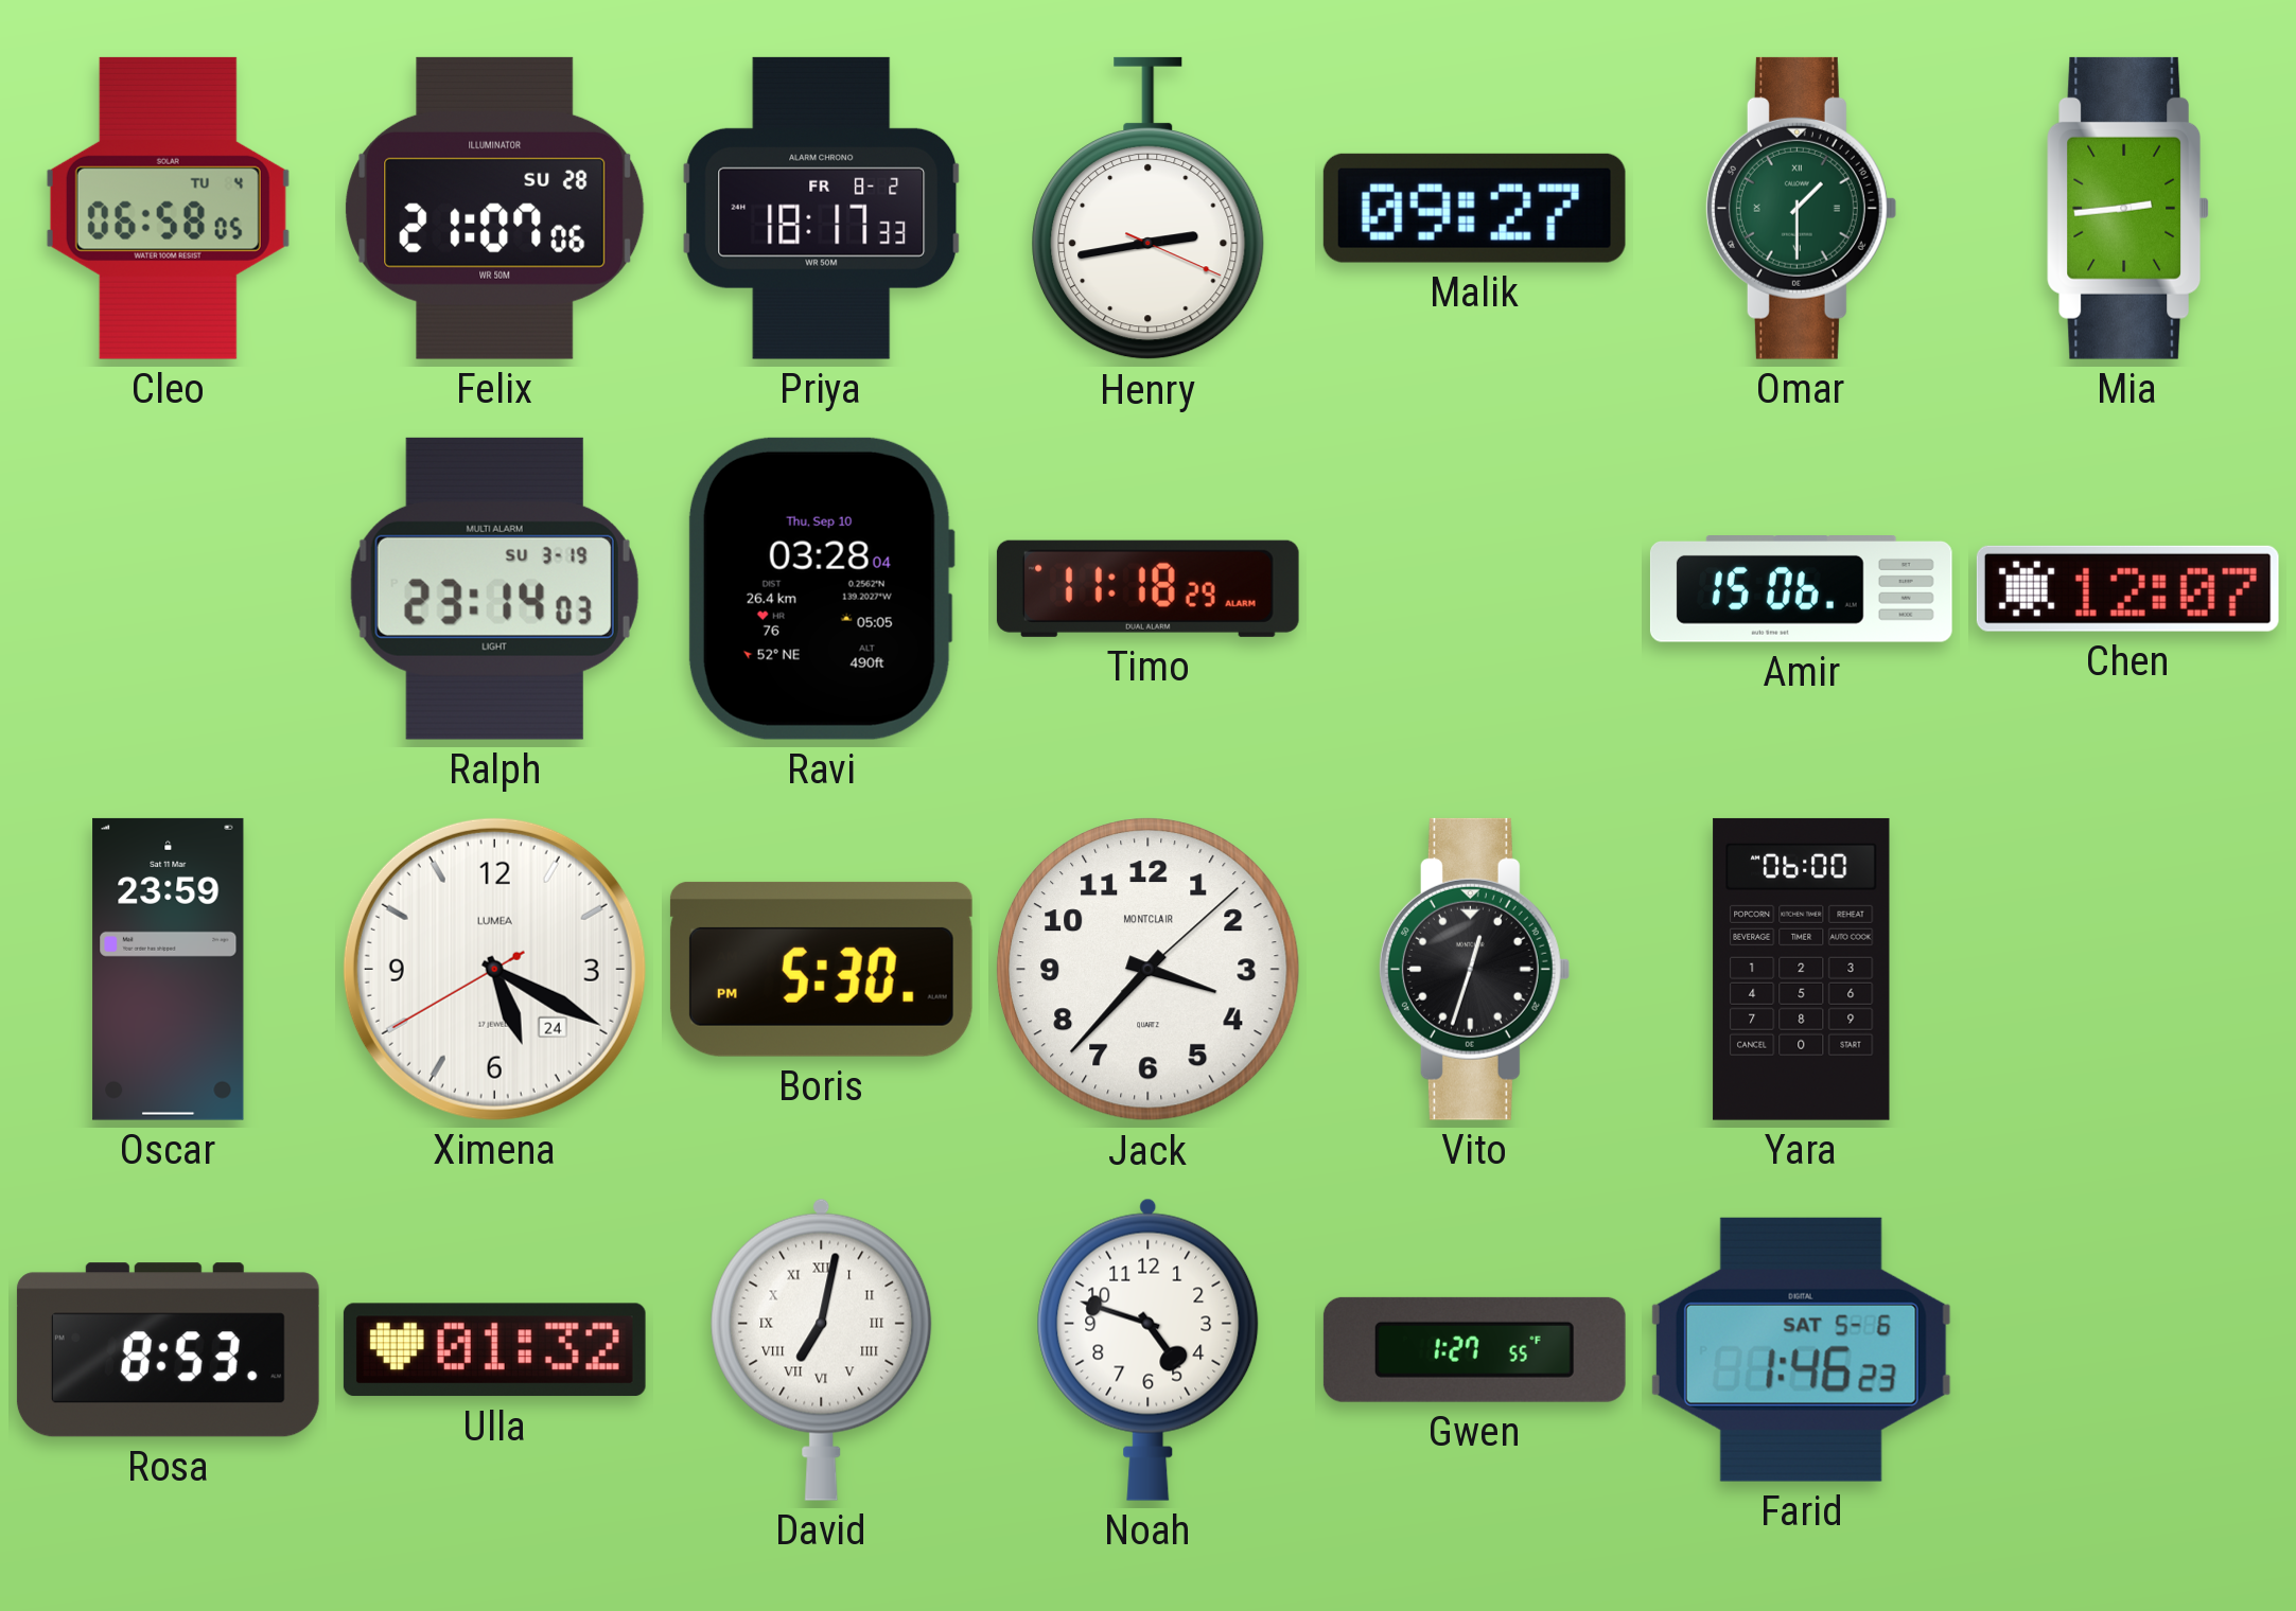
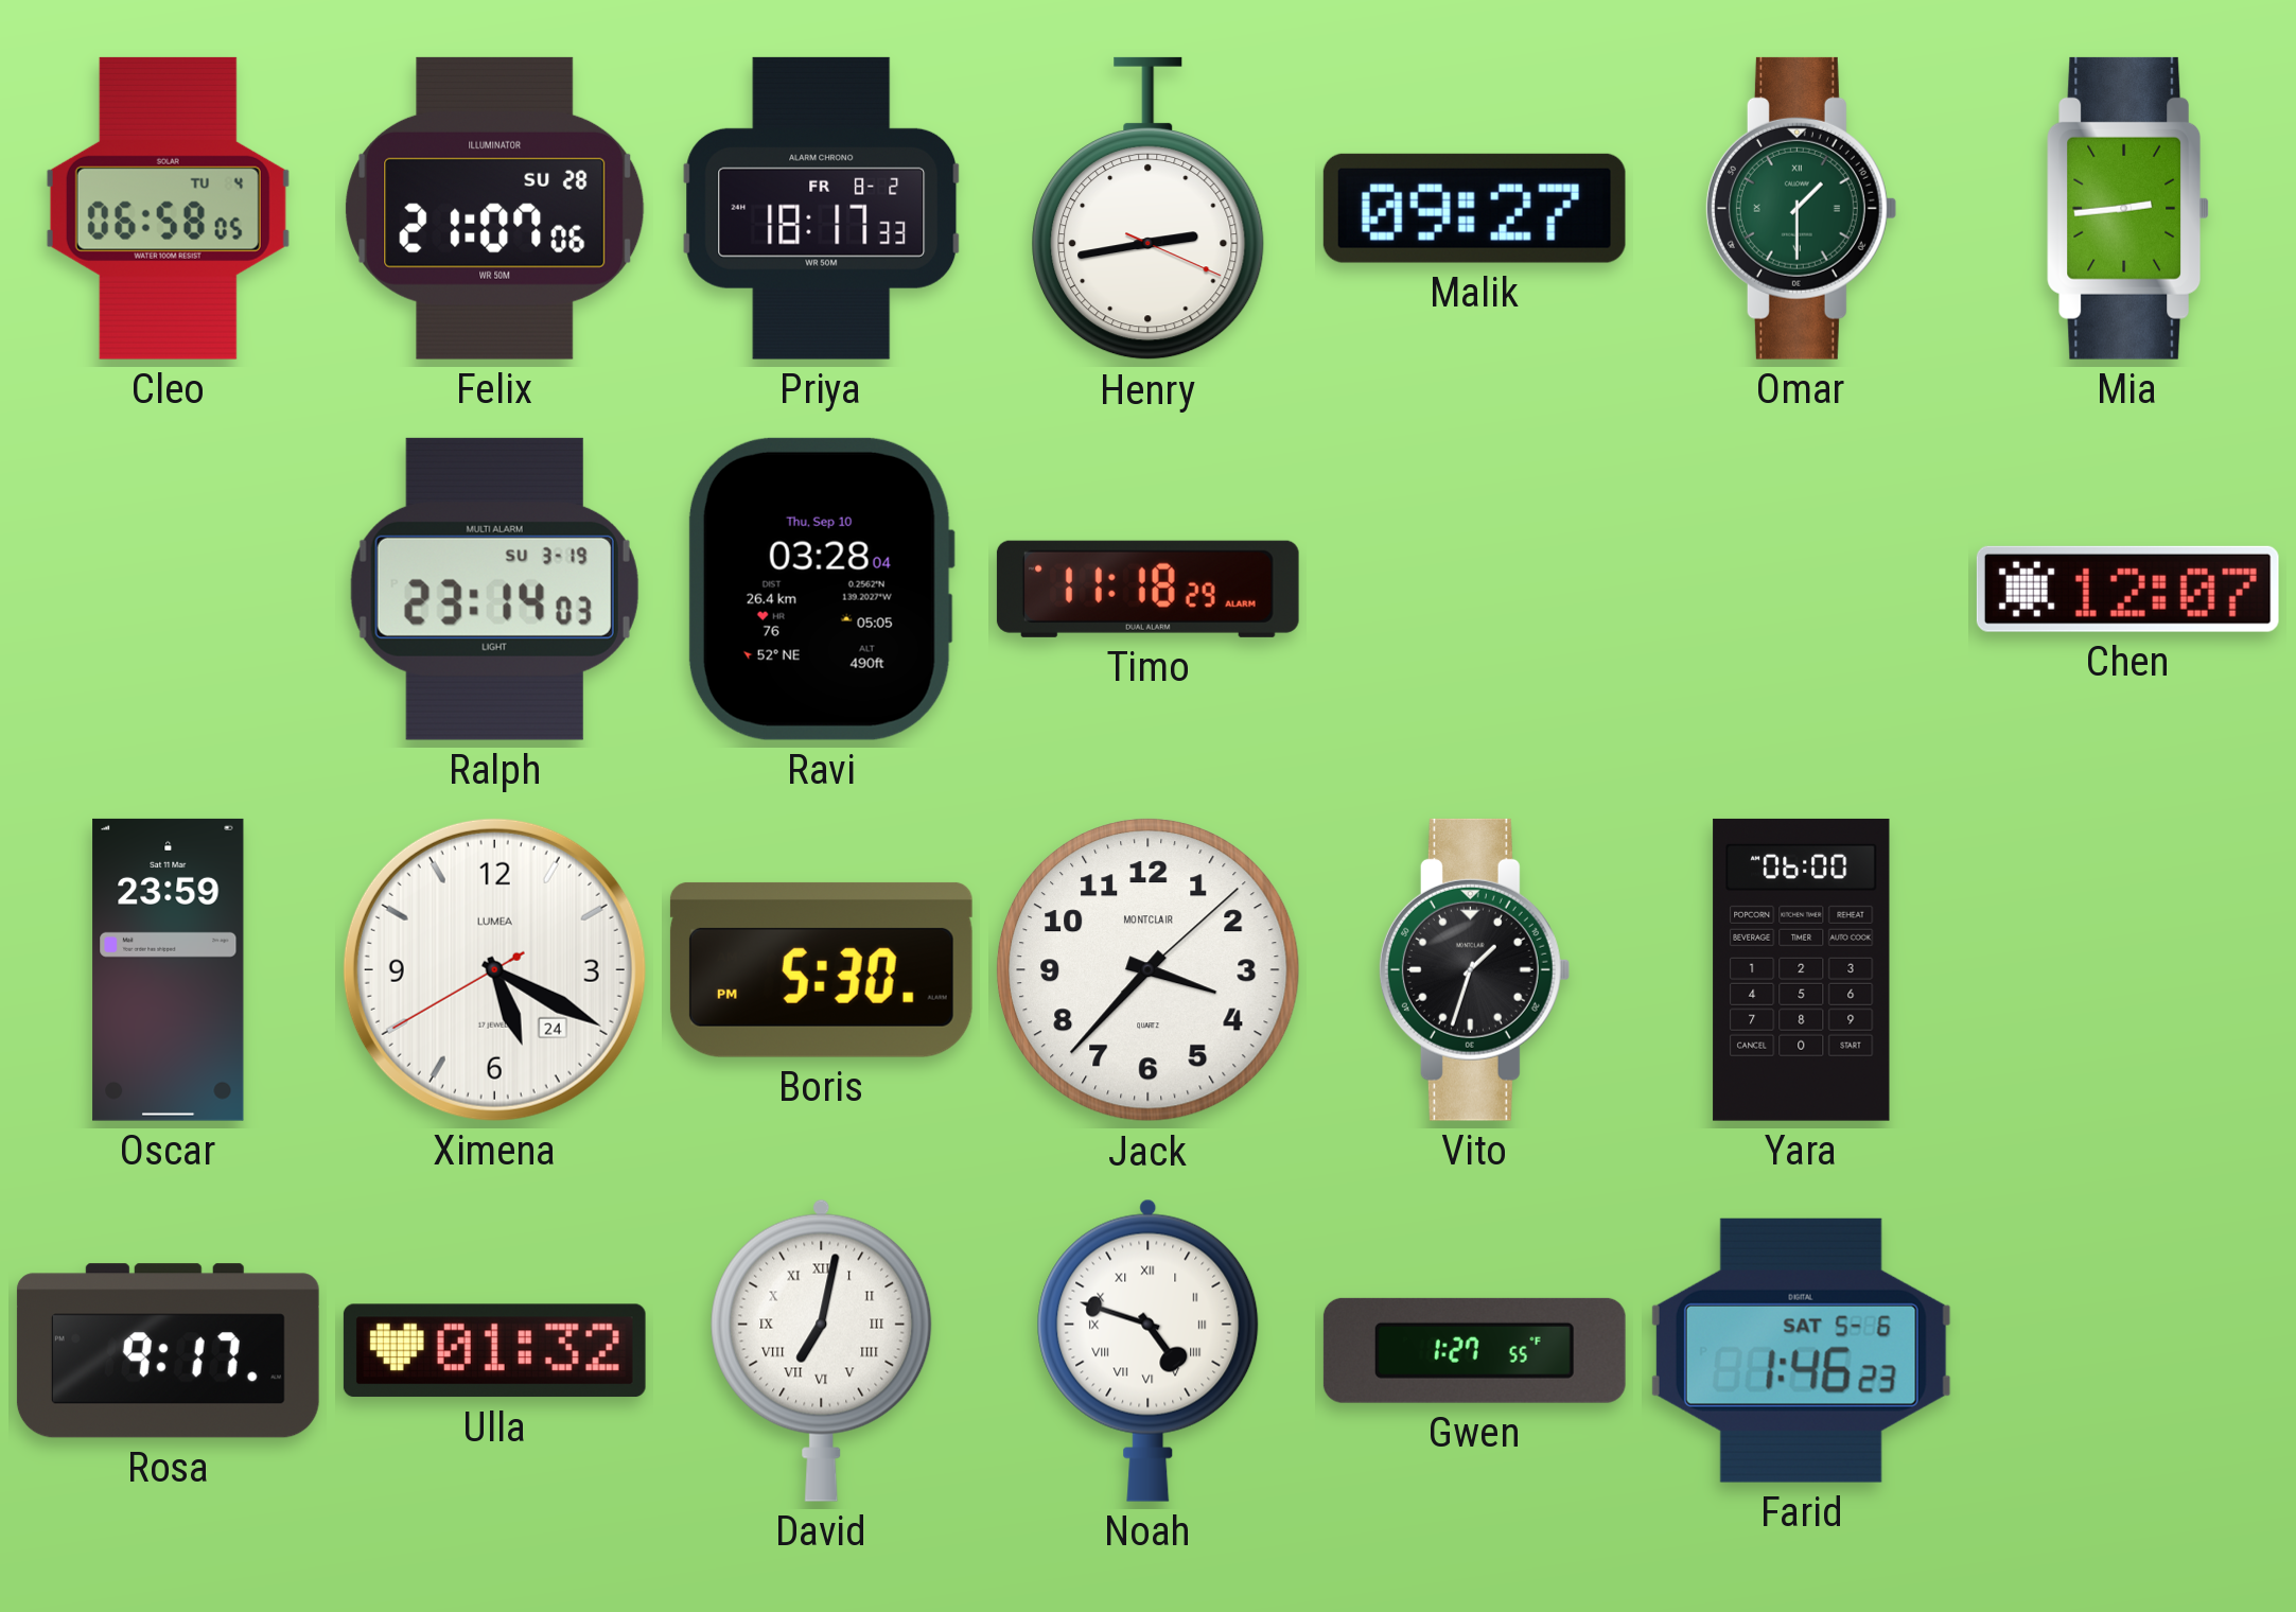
Amir: 15:06 -> none
Vito: 12:33 -> 1:33
Rosa: 8:53 -> 9:17
Noah numerals: Arabic -> Roman
